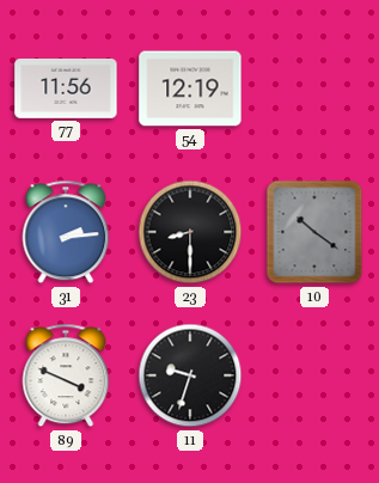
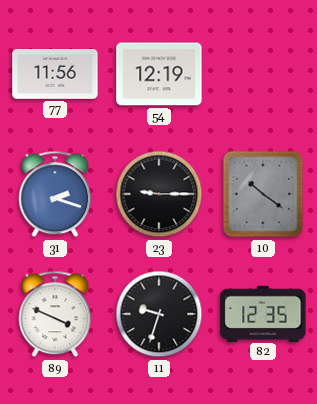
31: 2:14 -> 2:18
23: 8:30 -> 9:15
82: none -> 12:35
